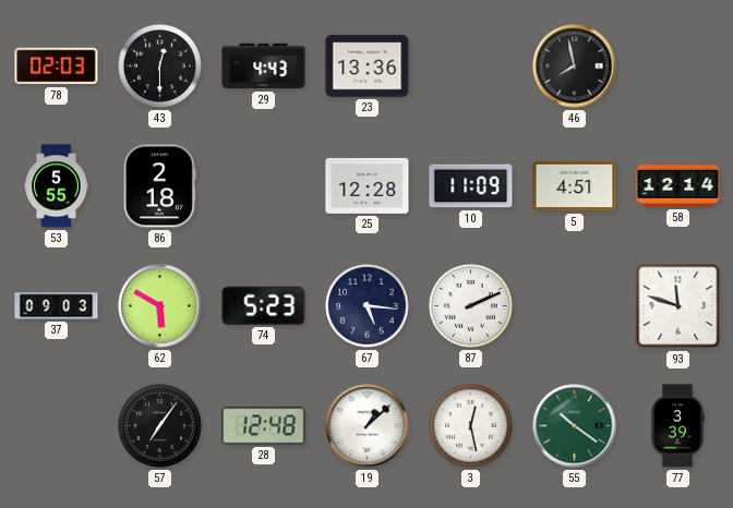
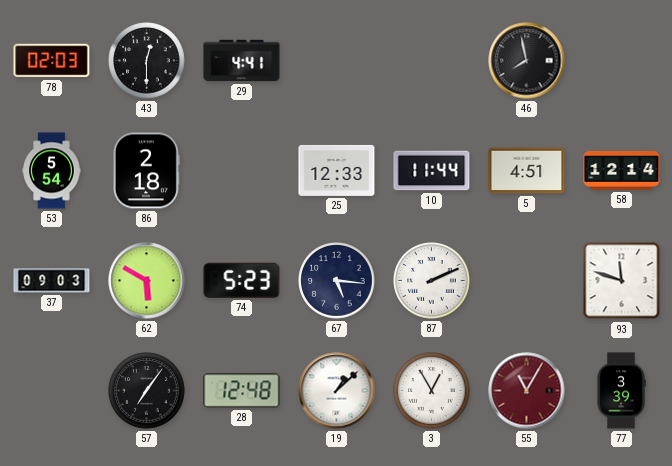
29: 4:43 -> 4:41
23: 13:36 -> none
53: 5:55 -> 5:54
25: 12:28 -> 12:33
10: 11:09 -> 11:44
3: 12:28 -> 12:55
55: 10:21 -> 11:05
55 dial: green -> burgundy
